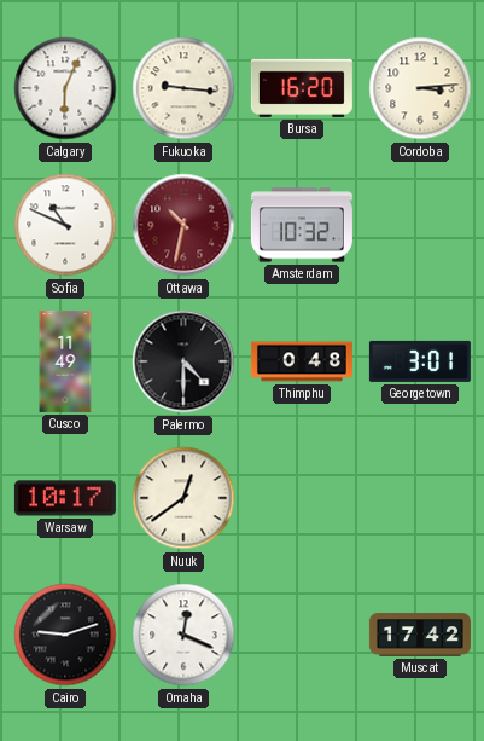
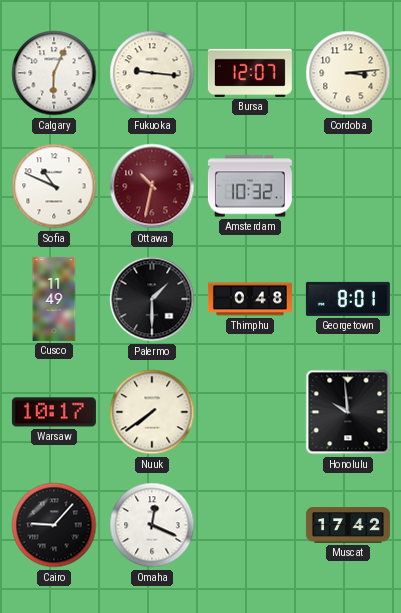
Bursa: 16:20 -> 12:07
Palermo: 4:30 -> 1:30
Georgetown: 3:01 -> 8:01
Nuuk: 12:39 -> 7:39
Honolulu: none -> 9:59
Cairo: 9:12 -> 9:07
